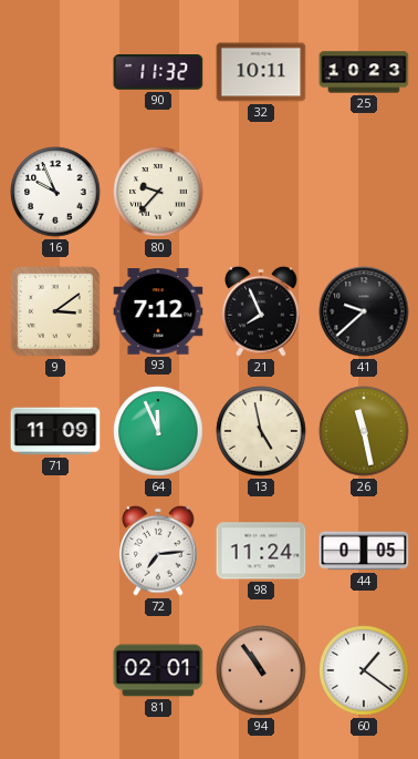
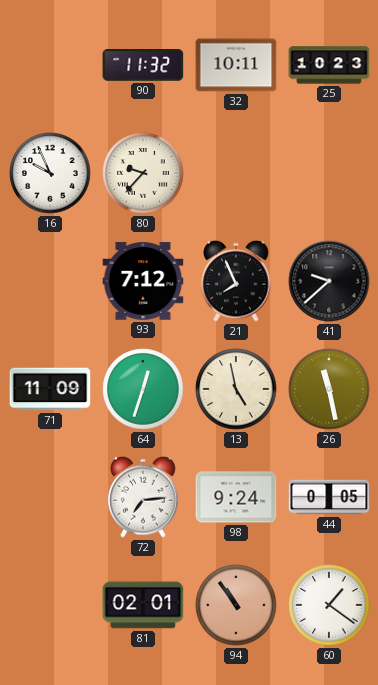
9: 3:09 -> none
64: 11:56 -> 12:33
98: 11:24 -> 9:24
